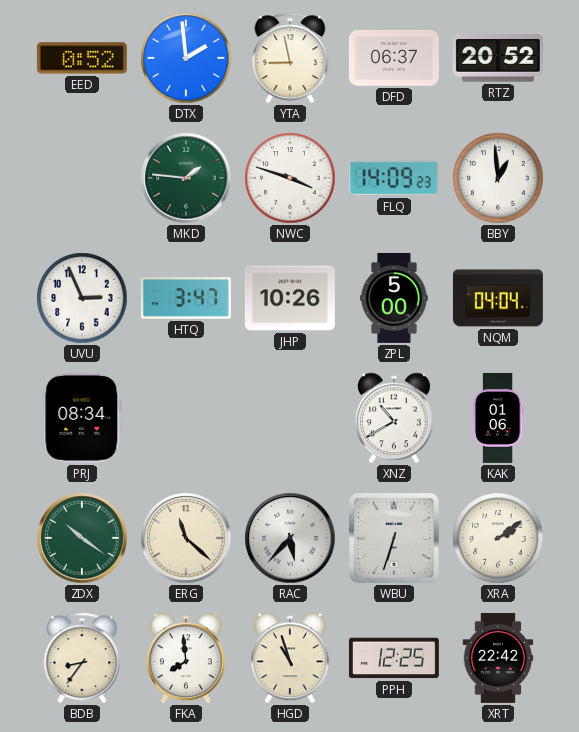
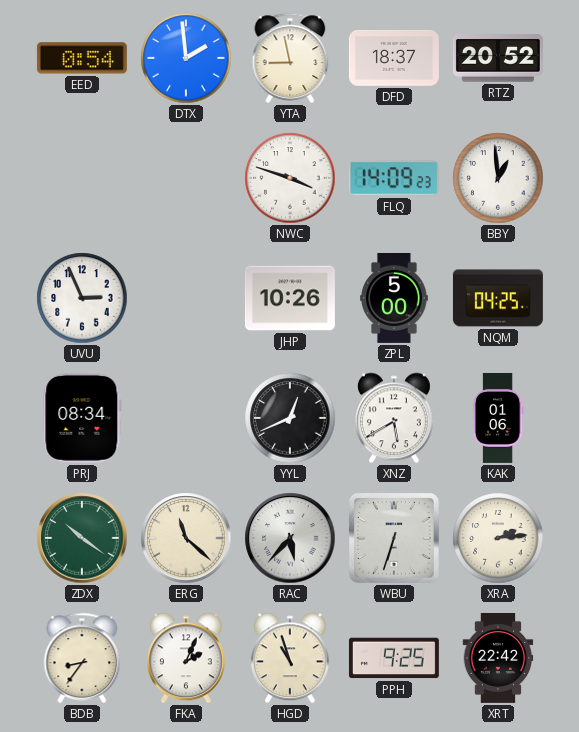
EED: 0:52 -> 0:54
DFD: 06:37 -> 18:37
MKD: 1:46 -> none
HTQ: 3:47 -> none
NQM: 04:04 -> 04:25
YYL: none -> 12:41
XNZ: 10:40 -> 5:40
XRA: 2:09 -> 2:14
FKA: 7:59 -> 2:04
PPH: 12:25 -> 9:25
